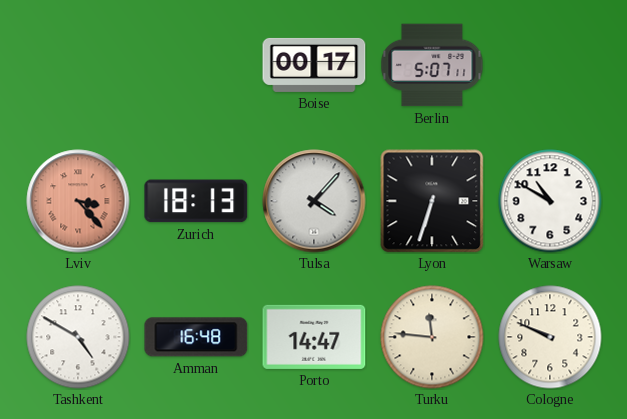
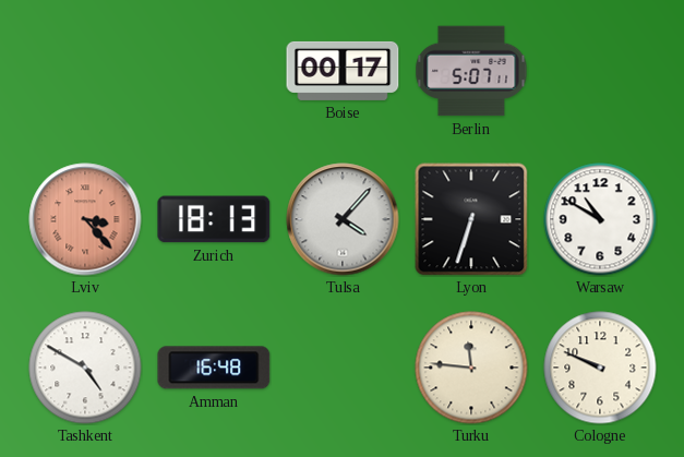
Porto: 14:47 -> none
